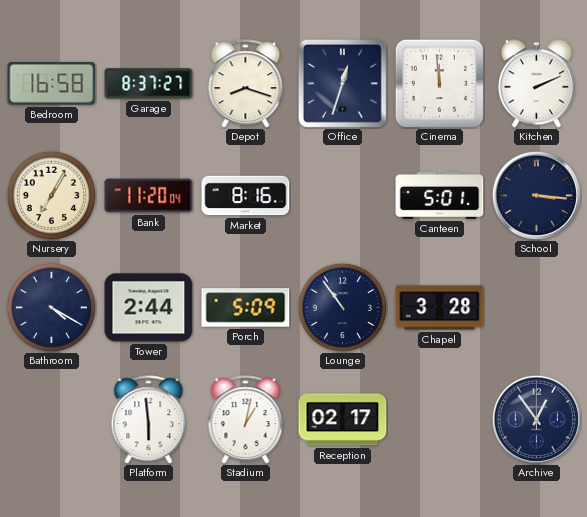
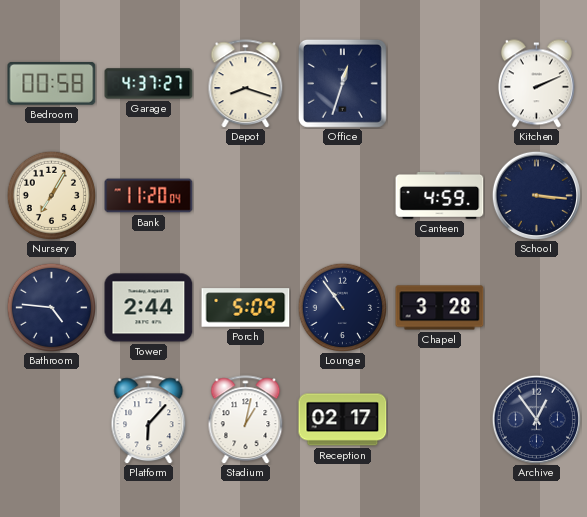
Bedroom: 16:58 -> 00:58
Garage: 8:37 -> 4:37
Cinema: 11:59 -> none
Market: 8:16 -> none
Canteen: 5:01 -> 4:59
Bathroom: 4:20 -> 4:46
Platform: 5:59 -> 6:07
